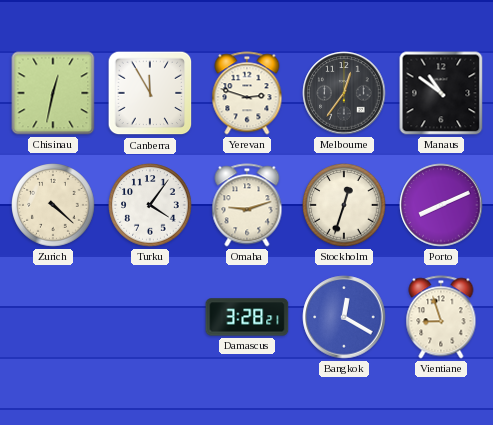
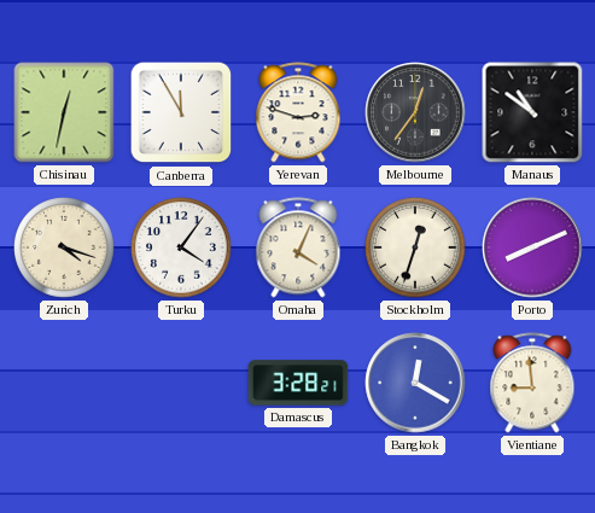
Zurich: 4:22 -> 4:18
Omaha: 9:12 -> 4:04
Vientiane: 8:57 -> 8:59
